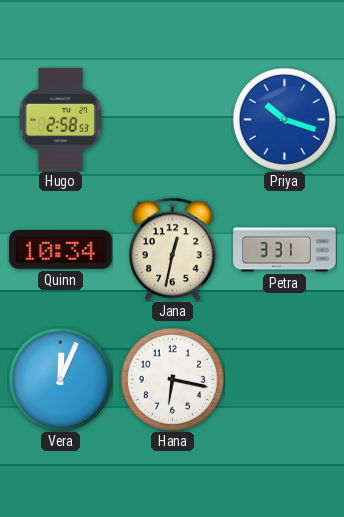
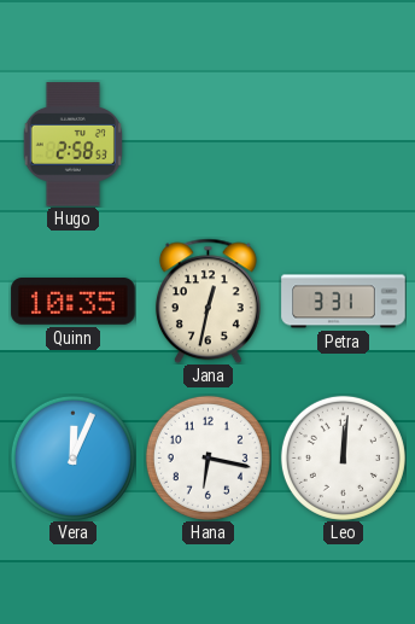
Priya: 10:18 -> none
Quinn: 10:34 -> 10:35
Leo: none -> 12:01
